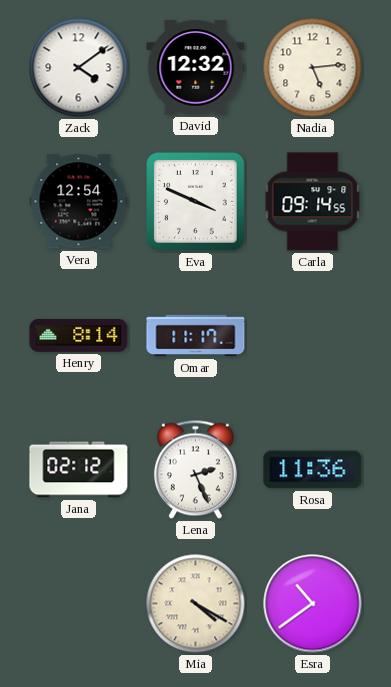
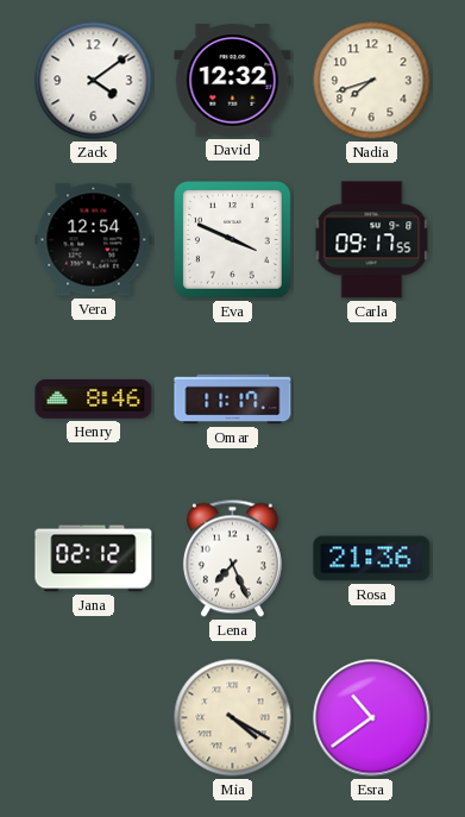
Nadia: 5:14 -> 7:42
Carla: 09:14 -> 09:17
Henry: 8:14 -> 8:46
Lena: 2:26 -> 7:26
Rosa: 11:36 -> 21:36
